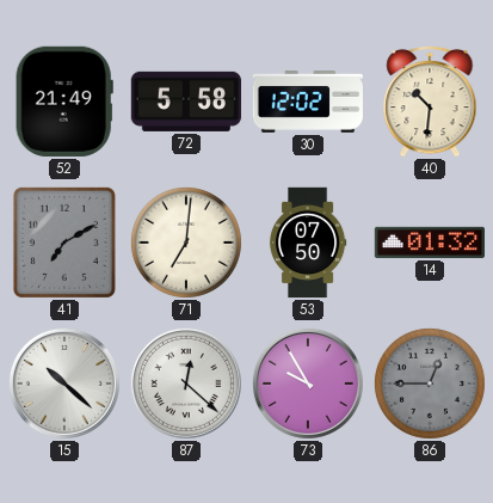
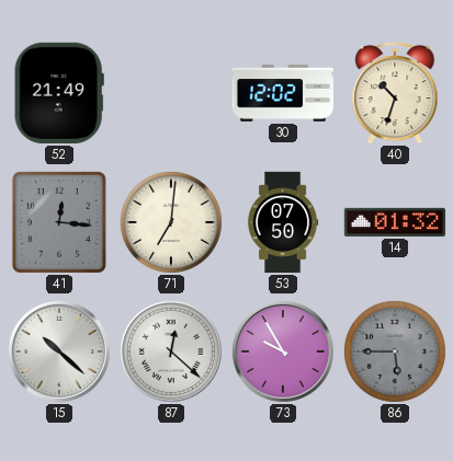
72: 5:58 -> none
40: 10:31 -> 10:33
41: 7:10 -> 12:16
86: 12:45 -> 5:45
